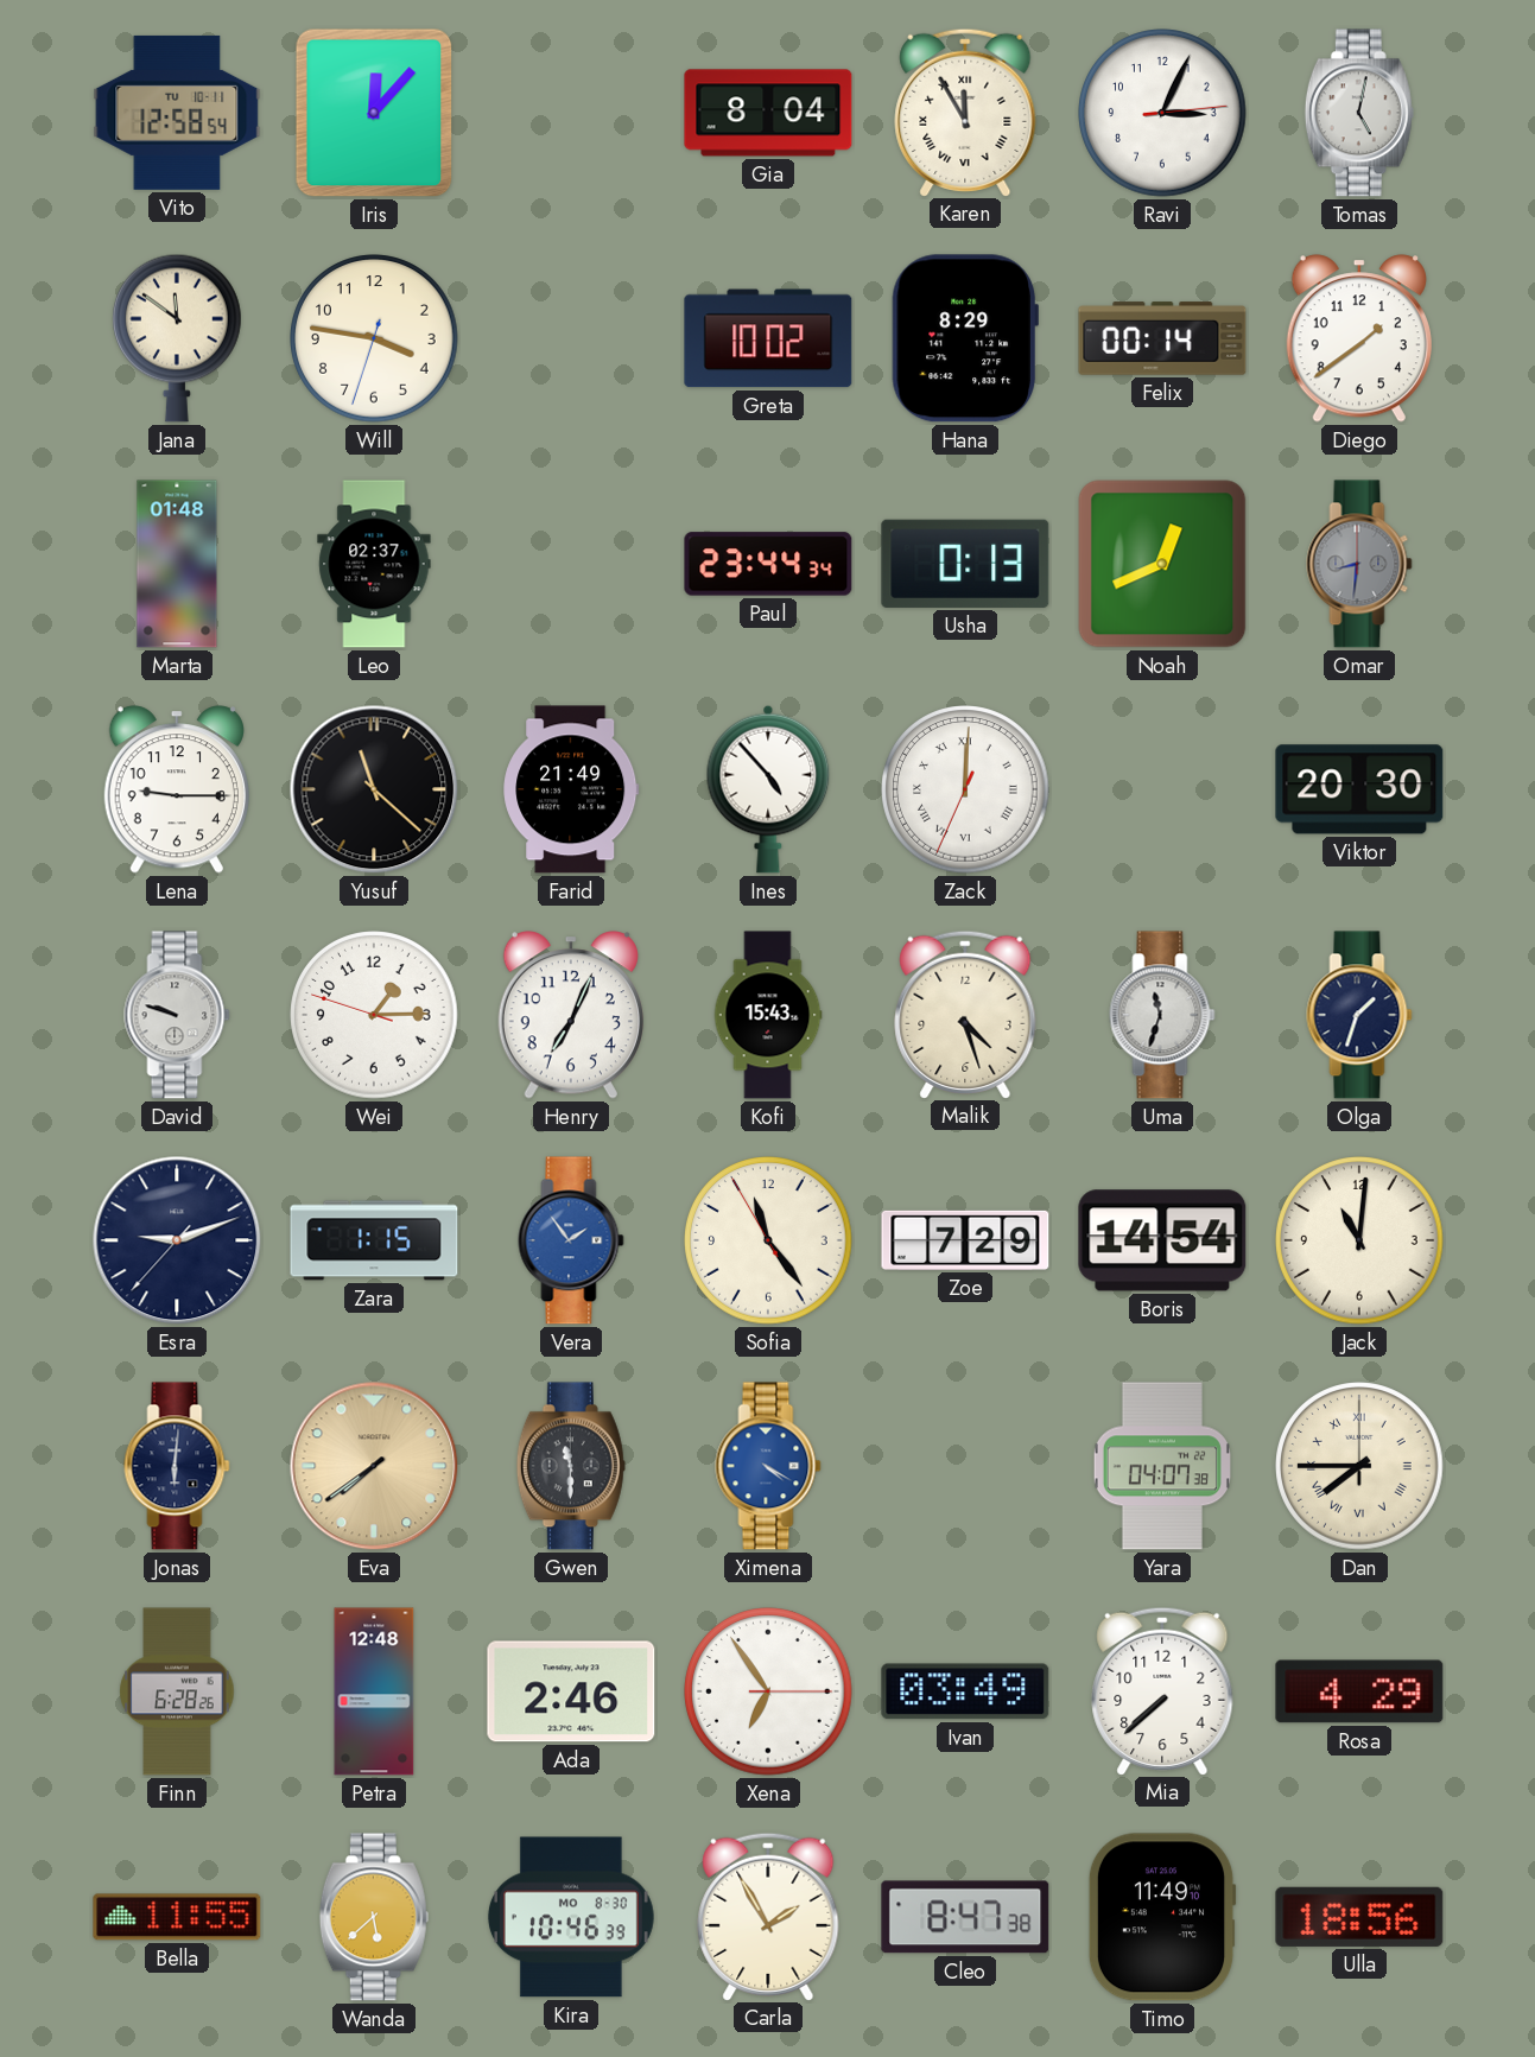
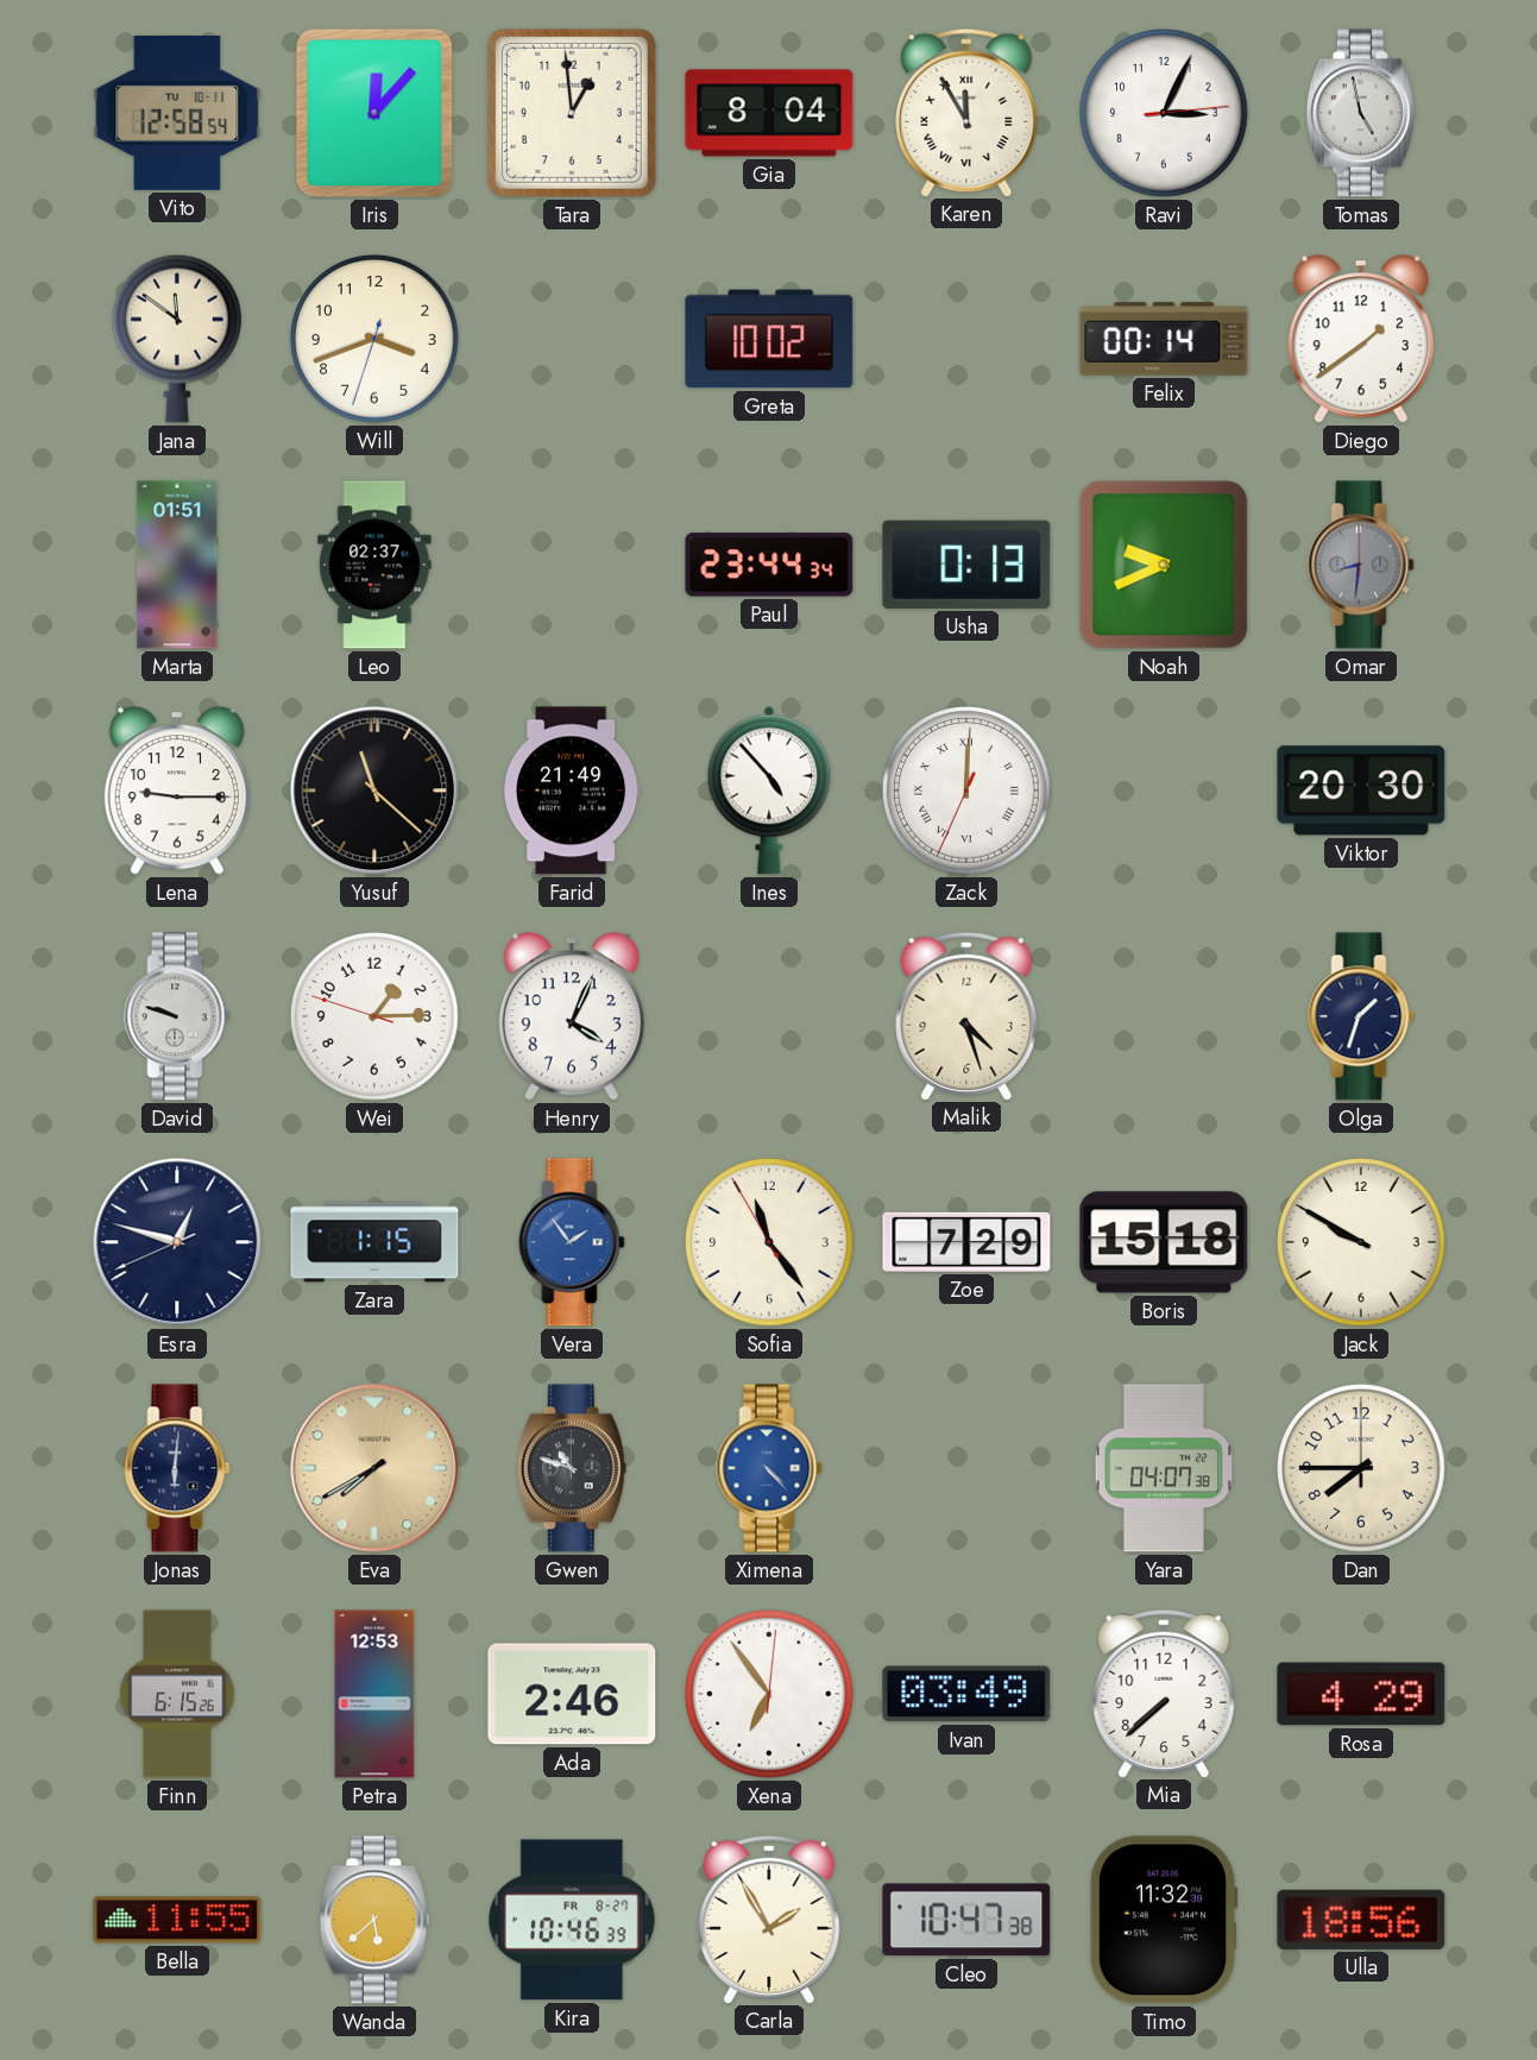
Tara: none -> 12:59
Tomas: 5:02 -> 4:58
Will: 3:46 -> 3:41
Hana: 8:29 -> none
Marta: 01:48 -> 01:51
Noah: 12:41 -> 9:41
Henry: 7:04 -> 4:04
Kofi: 15:43 -> none
Uma: 11:33 -> none
Esra: 9:11 -> 12:47
Boris: 14:54 -> 15:18
Jack: 11:01 -> 9:50
Eva: 7:39 -> 7:40
Gwen: 11:30 -> 10:48
Ximena: 4:20 -> 4:23
Dan numerals: Roman -> Arabic
Finn: 6:28 -> 6:15
Petra: 12:48 -> 12:53
Xena: 6:54:15 -> 6:54:01
Kira date: MO 8-30 -> FR 8-27
Cleo: 8:47 -> 10:47
Timo: 11:49 -> 11:32
